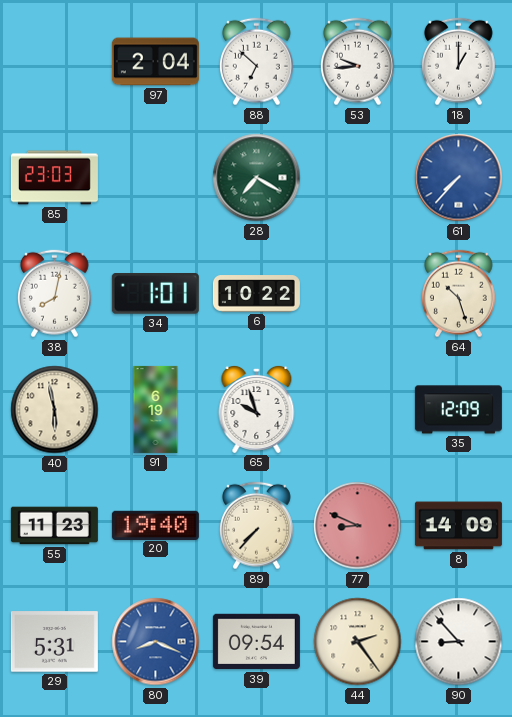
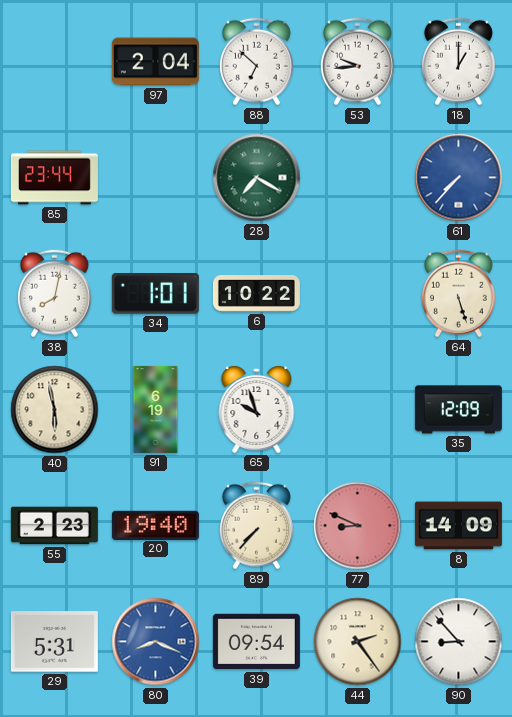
85: 23:03 -> 23:44
64: 10:27 -> 5:27
55: 11:23 -> 2:23
